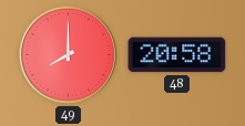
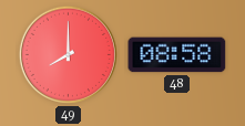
48: 20:58 -> 08:58
